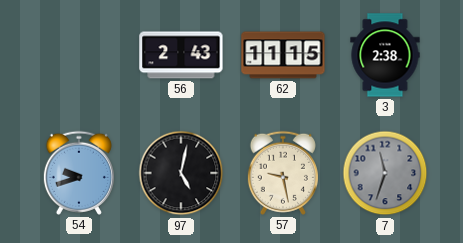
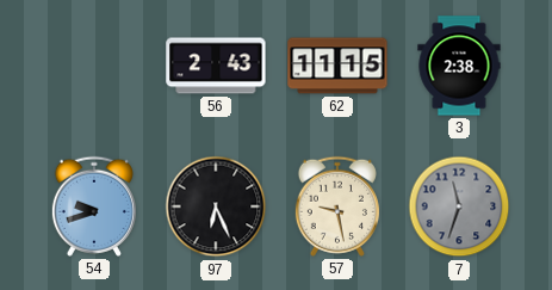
97: 5:02 -> 6:26
